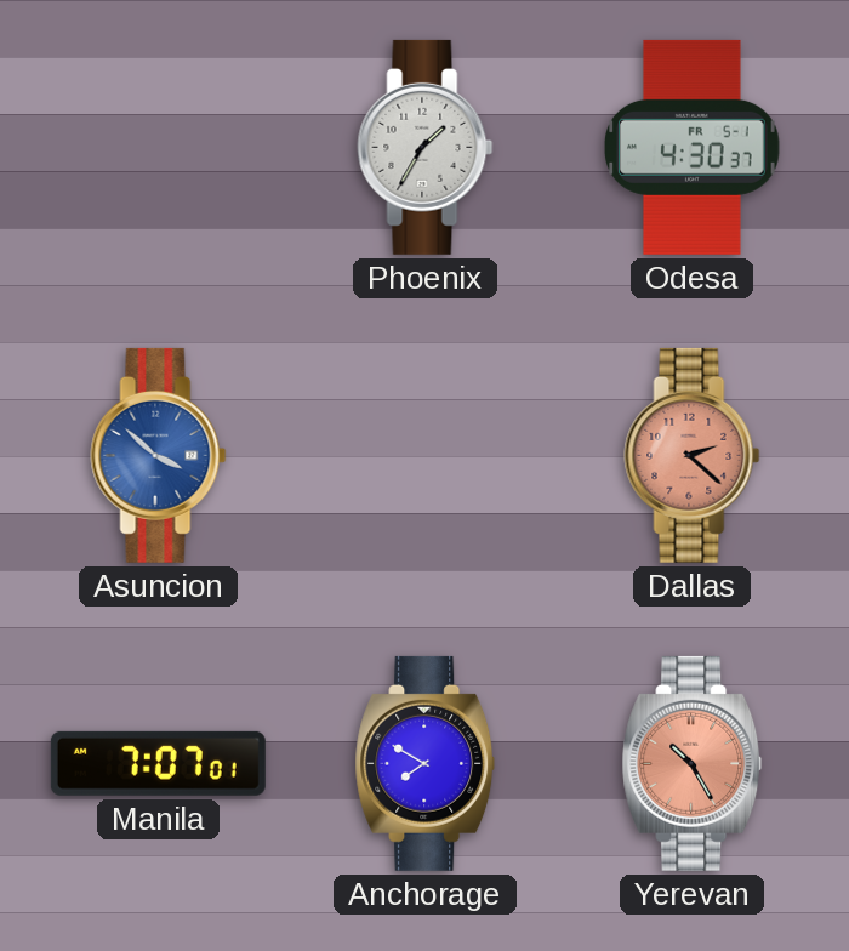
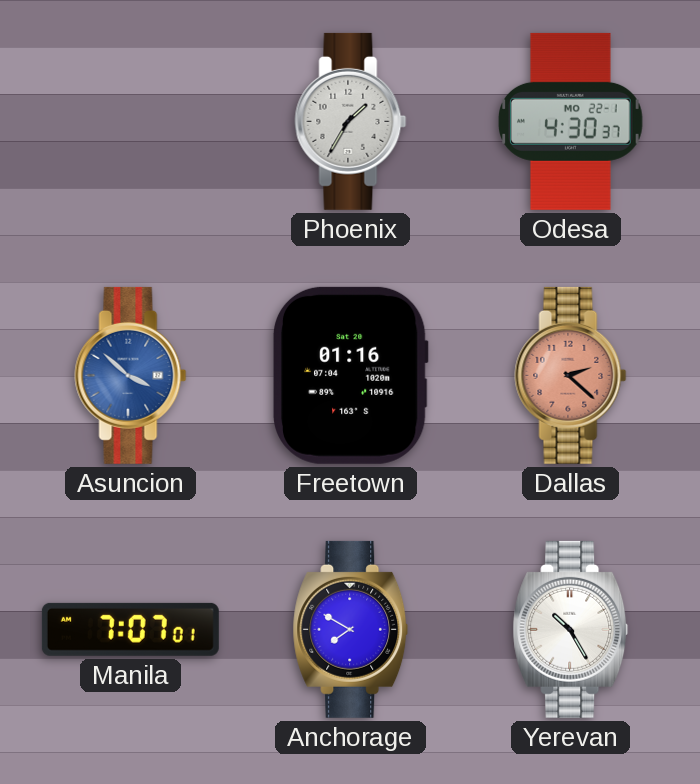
Odesa date: FR 5-1 -> MO 22-1
Freetown: none -> 01:16
Yerevan dial: salmon -> white
